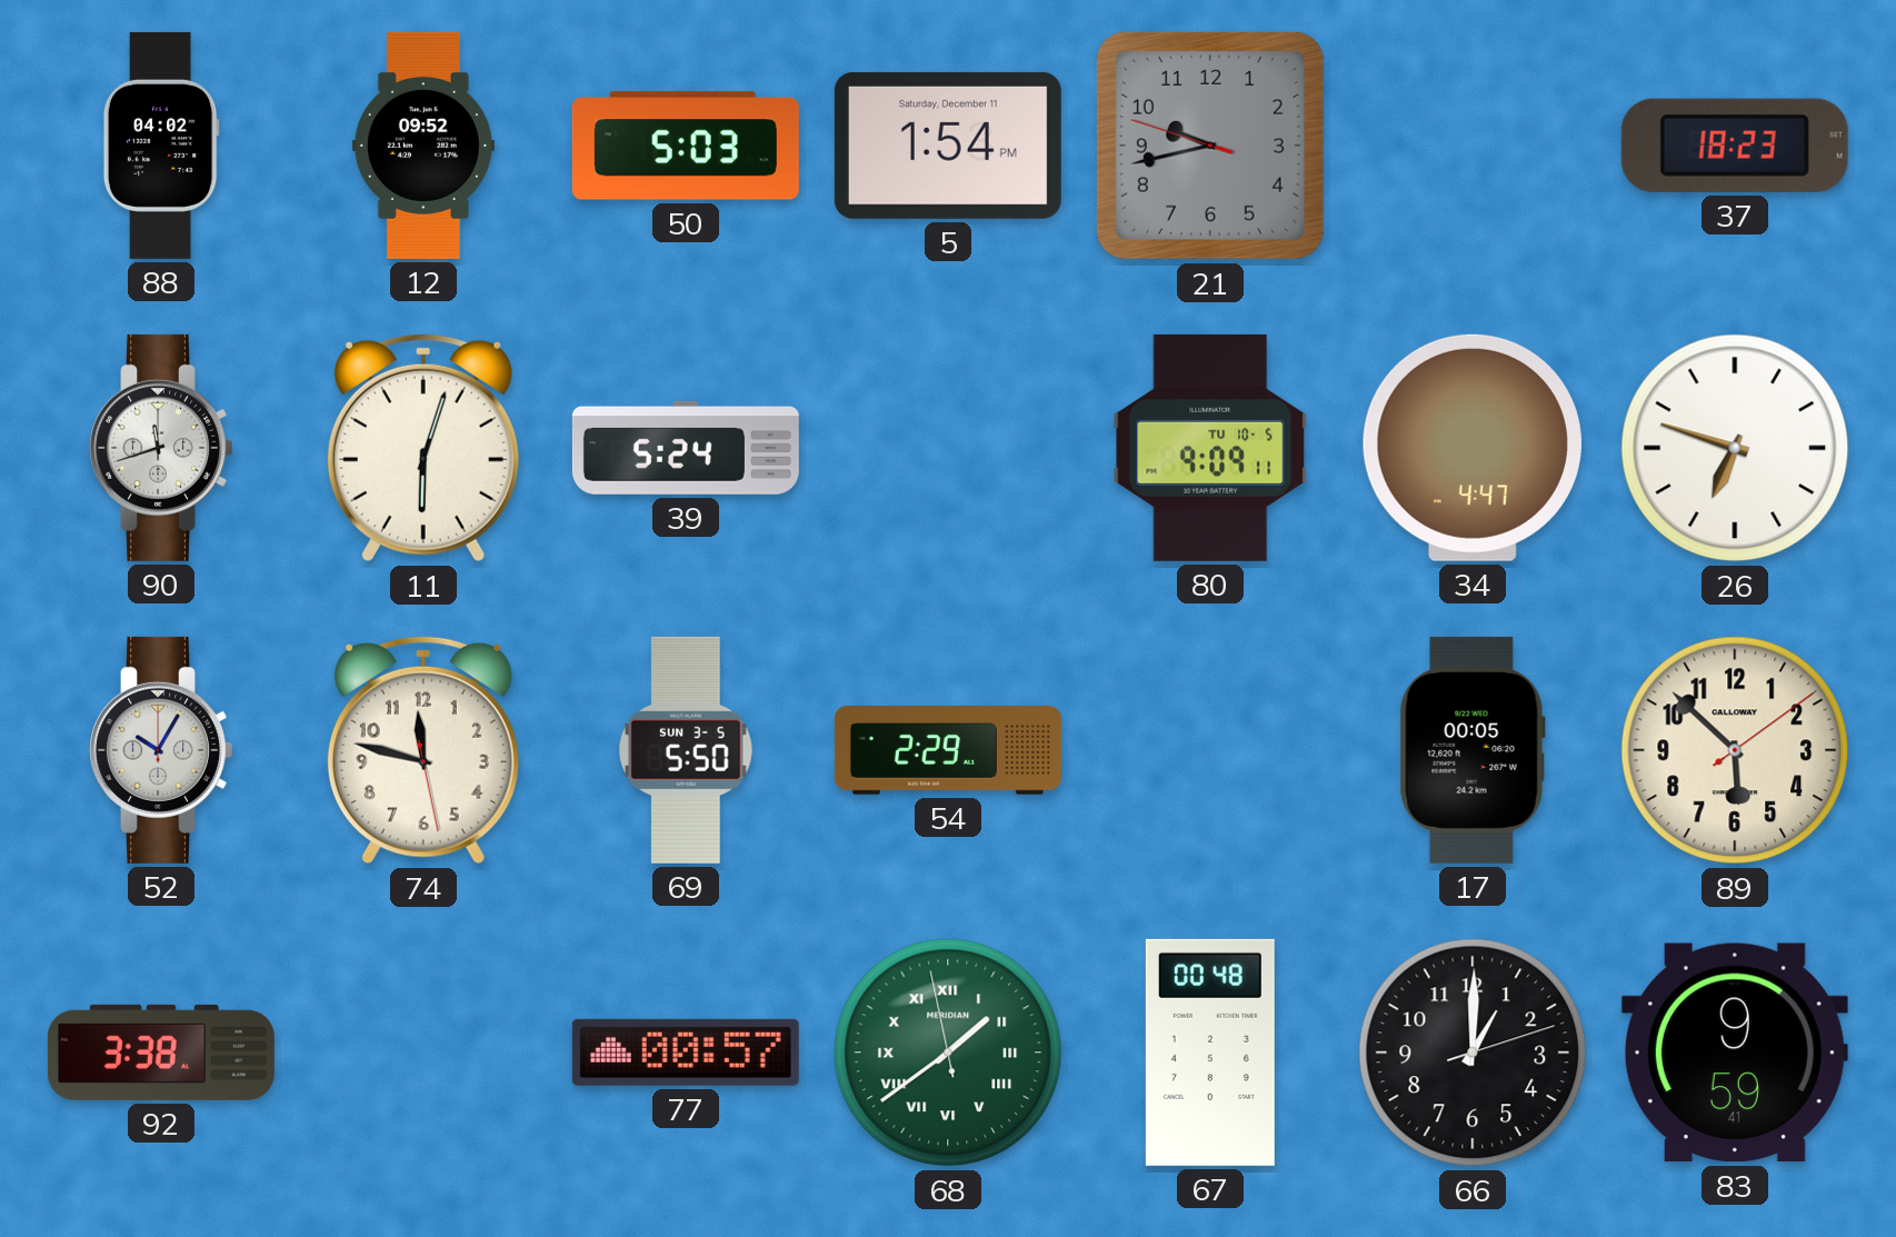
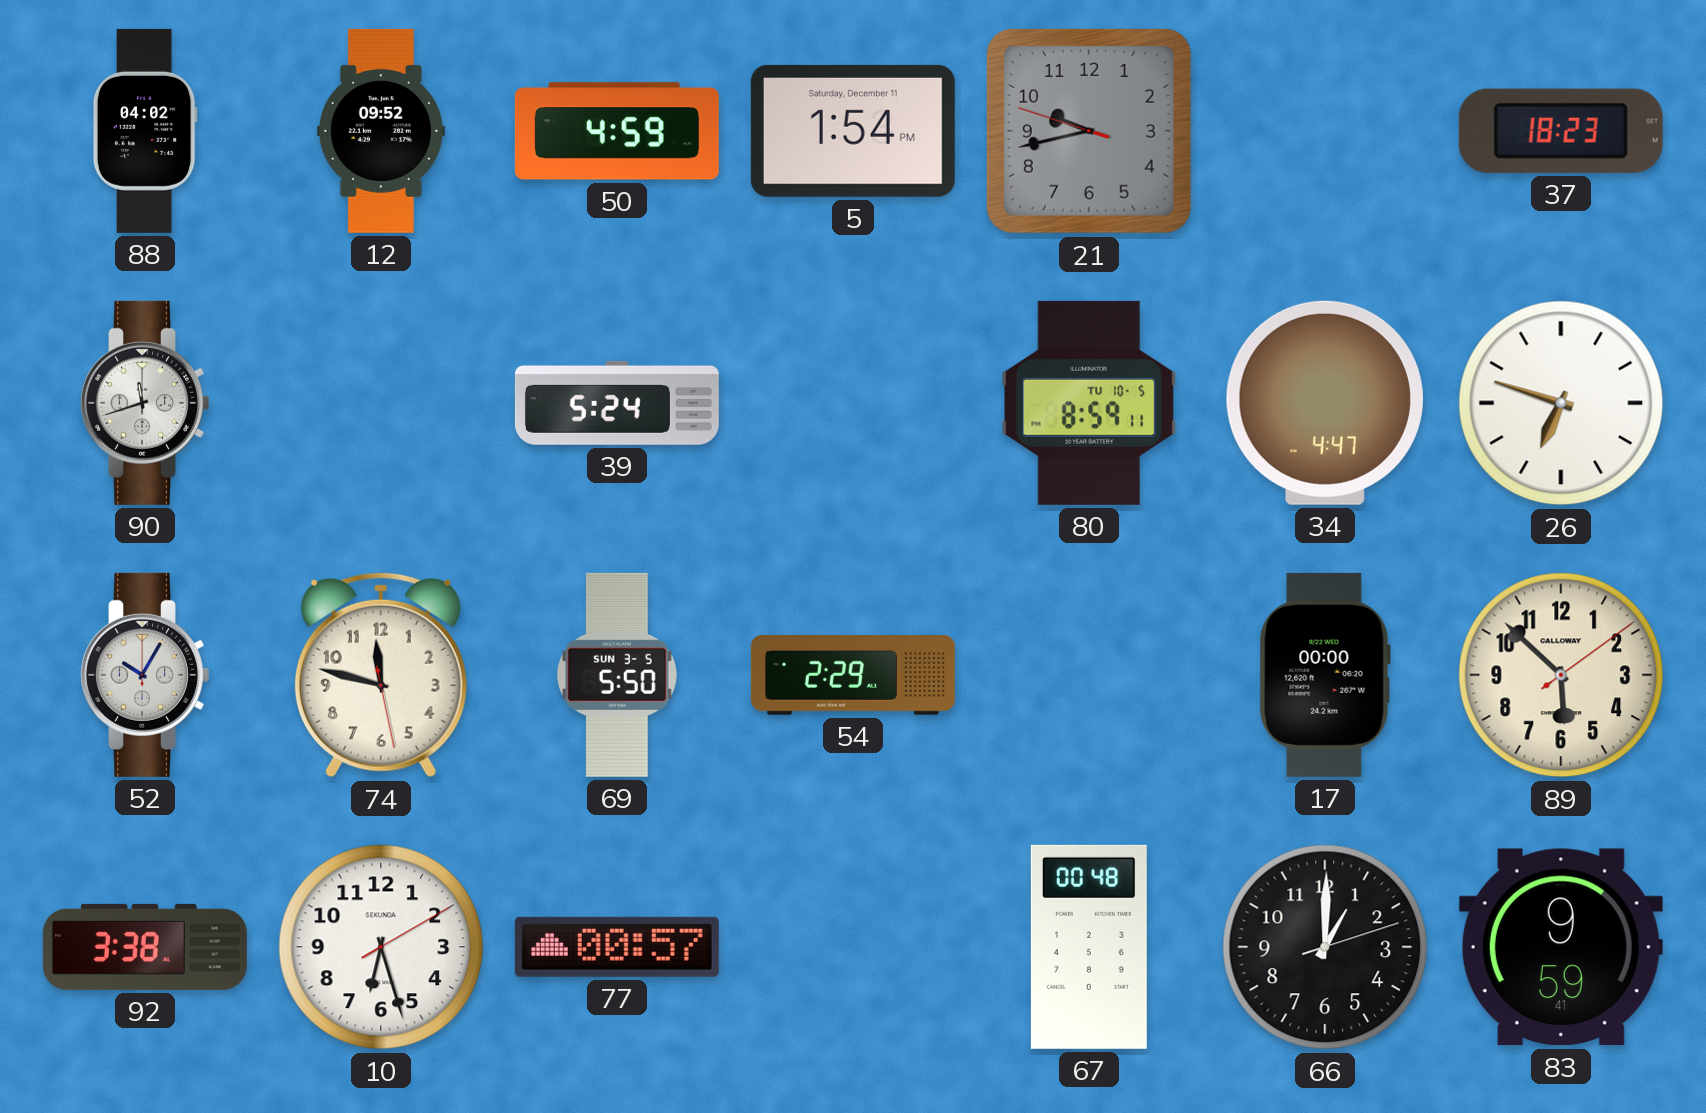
50: 5:03 -> 4:59
11: 6:03 -> none
80: 9:09 -> 8:59
17: 00:05 -> 00:00
10: none -> 6:27
68: 1:38 -> none
